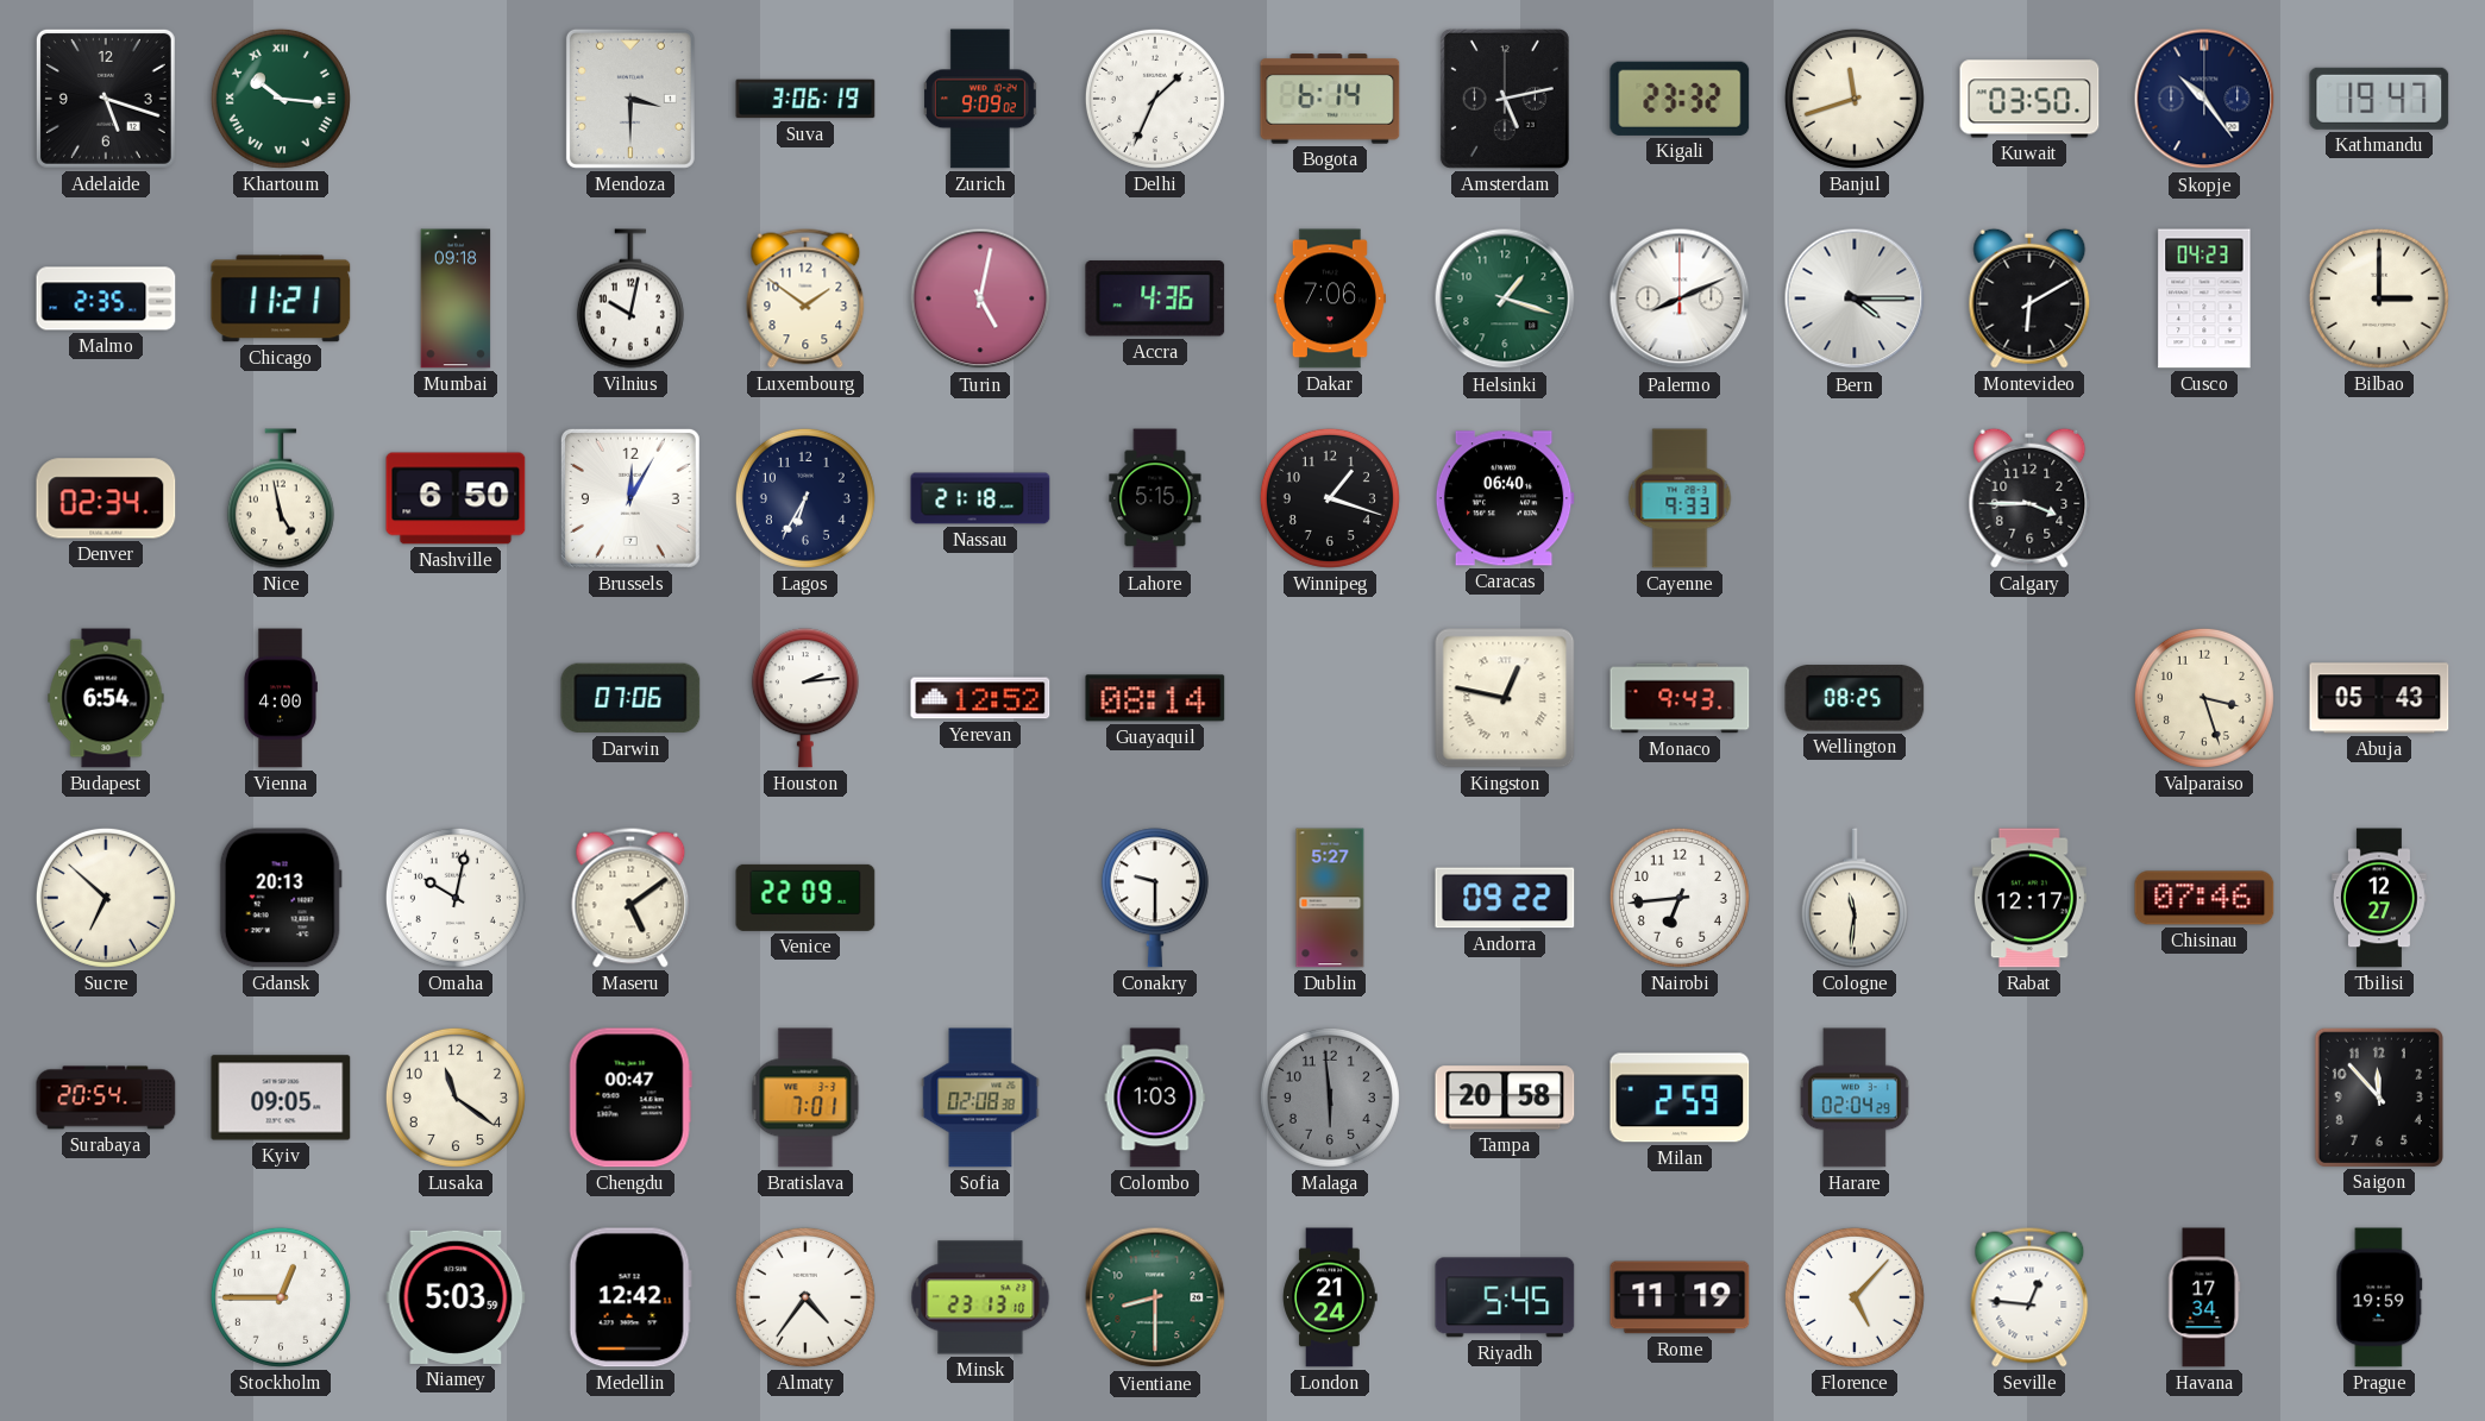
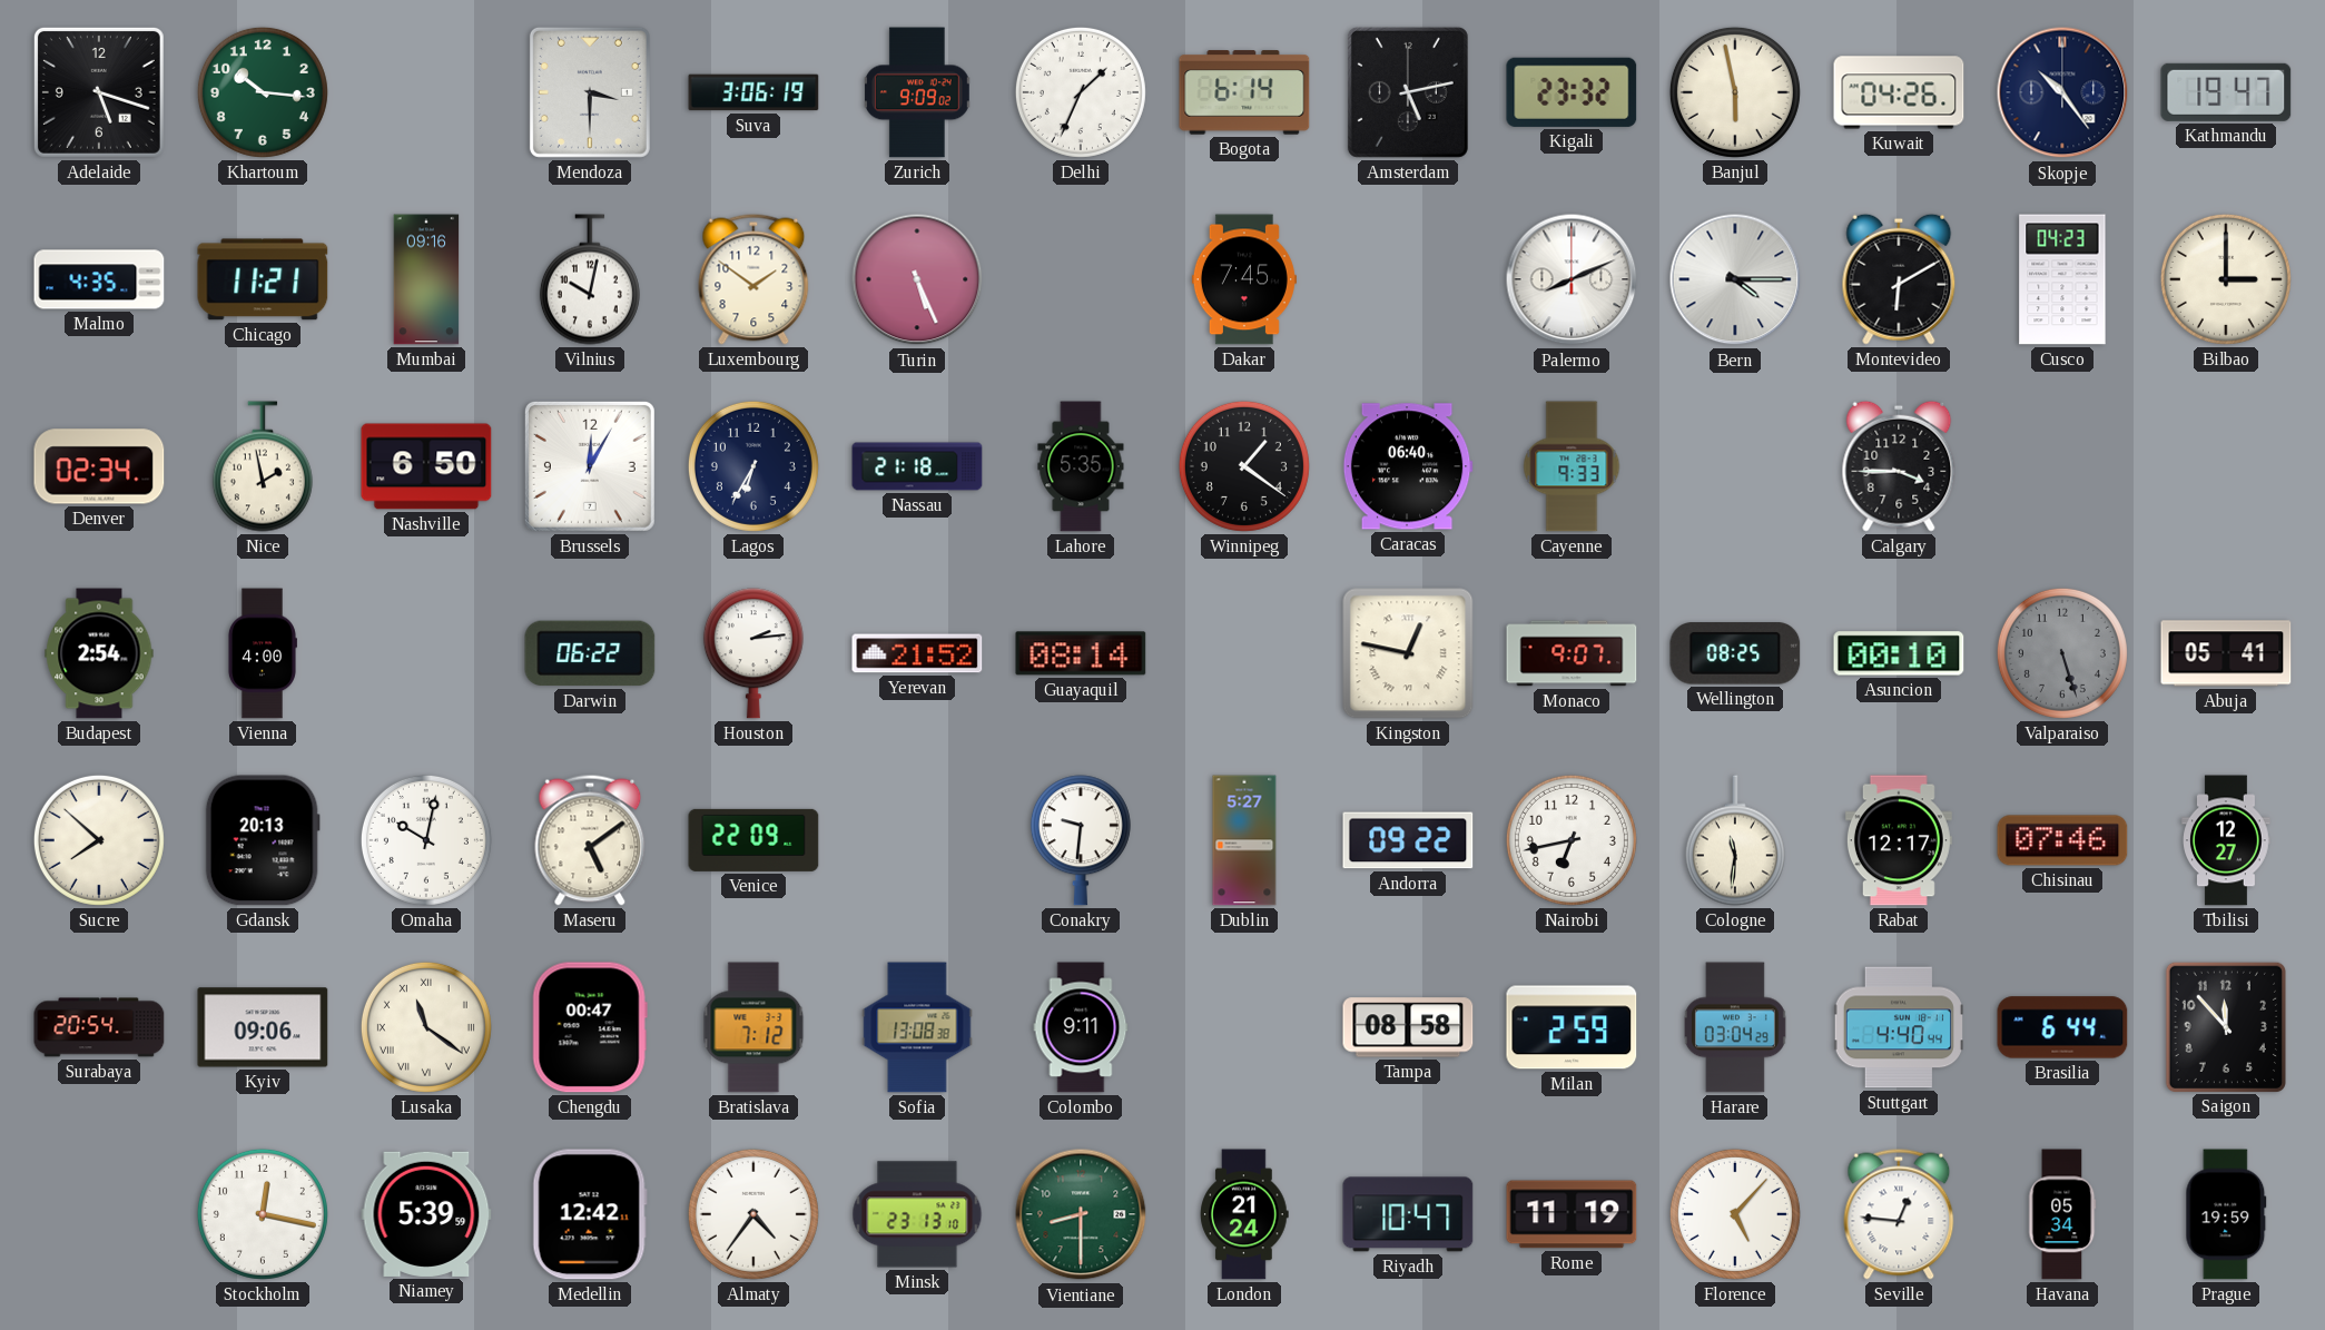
Khartoum numerals: Roman -> Arabic
Banjul: 11:42 -> 5:58
Kuwait: 03:50 -> 04:26
Malmo: 2:35 -> 4:35
Mumbai: 09:18 -> 09:16
Turin: 5:02 -> 5:26
Accra: 4:36 -> none
Dakar: 7:06 -> 7:45
Helsinki: 1:18 -> none
Nice: 4:58 -> 1:58
Lahore: 5:15 -> 5:35
Winnipeg: 1:18 -> 1:21
Budapest: 6:54 -> 2:54
Darwin: 07:06 -> 06:22
Yerevan: 12:52 -> 21:52
Monaco: 9:43 -> 9:07
Asuncion: none -> 00:10
Valparaiso: 3:27 -> 5:27
Valparaiso dial: cream -> grey
Abuja: 05:43 -> 05:41
Sucre: 6:52 -> 7:52
Conakry: 9:30 -> 9:31
Nairobi: 6:44 -> 6:43
Kyiv: 09:05 -> 09:06
Lusaka numerals: Arabic -> Roman
Bratislava: 7:01 -> 7:12
Sofia: 02:08 -> 13:08
Colombo: 1:03 -> 9:11
Malaga: 5:59 -> none
Tampa: 20:58 -> 08:58
Harare: 02:04 -> 03:04
Stuttgart: none -> 4:40
Brasilia: none -> 6:44
Stockholm: 12:45 -> 12:17
Niamey: 5:03 -> 5:39
Riyadh: 5:45 -> 10:47
Havana: 17:34 -> 05:34
